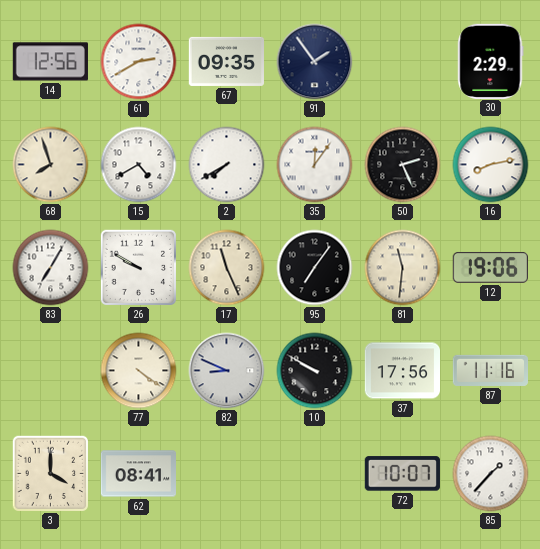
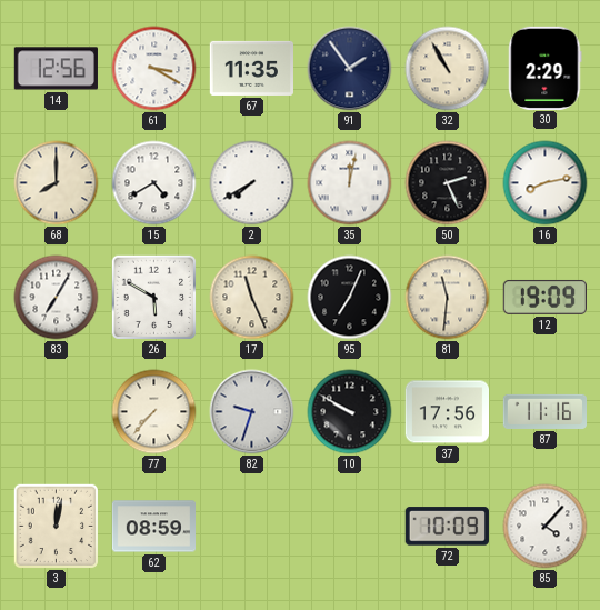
61: 2:40 -> 3:20
67: 09:35 -> 11:35
32: none -> 10:55
68: 7:57 -> 8:00
35: 12:06 -> 12:02
26: 9:50 -> 5:50
95: 7:06 -> 7:04
12: 19:06 -> 19:09
77: 4:21 -> 7:37
82: 8:49 -> 9:33
3: 4:00 -> 12:02
62: 08:41 -> 08:59
72: 10:07 -> 10:09
85: 1:37 -> 4:07
